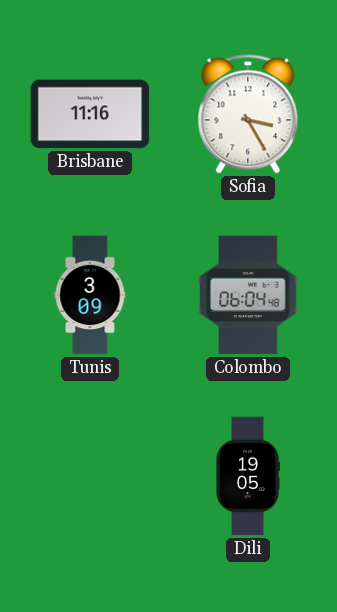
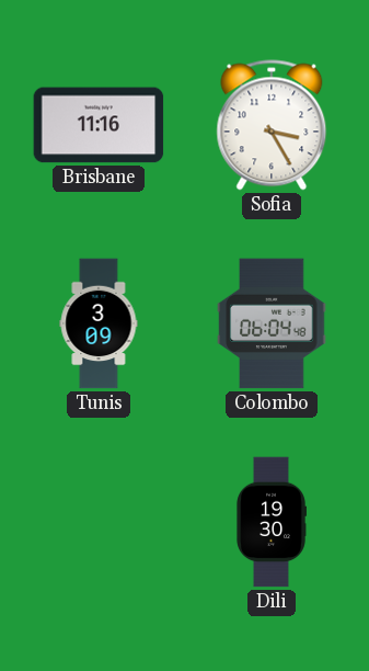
Dili: 19:05 -> 19:30
